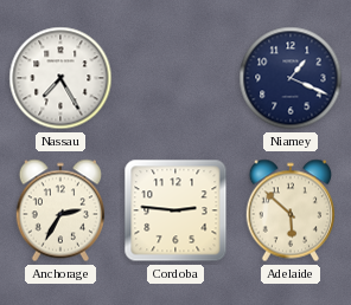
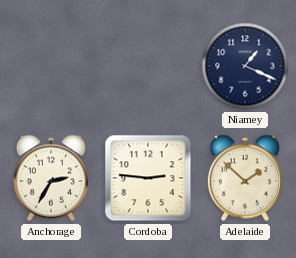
Nassau: 7:25 -> none
Adelaide: 5:52 -> 1:52
